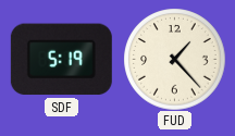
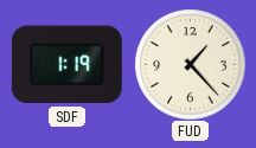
SDF: 5:19 -> 1:19
